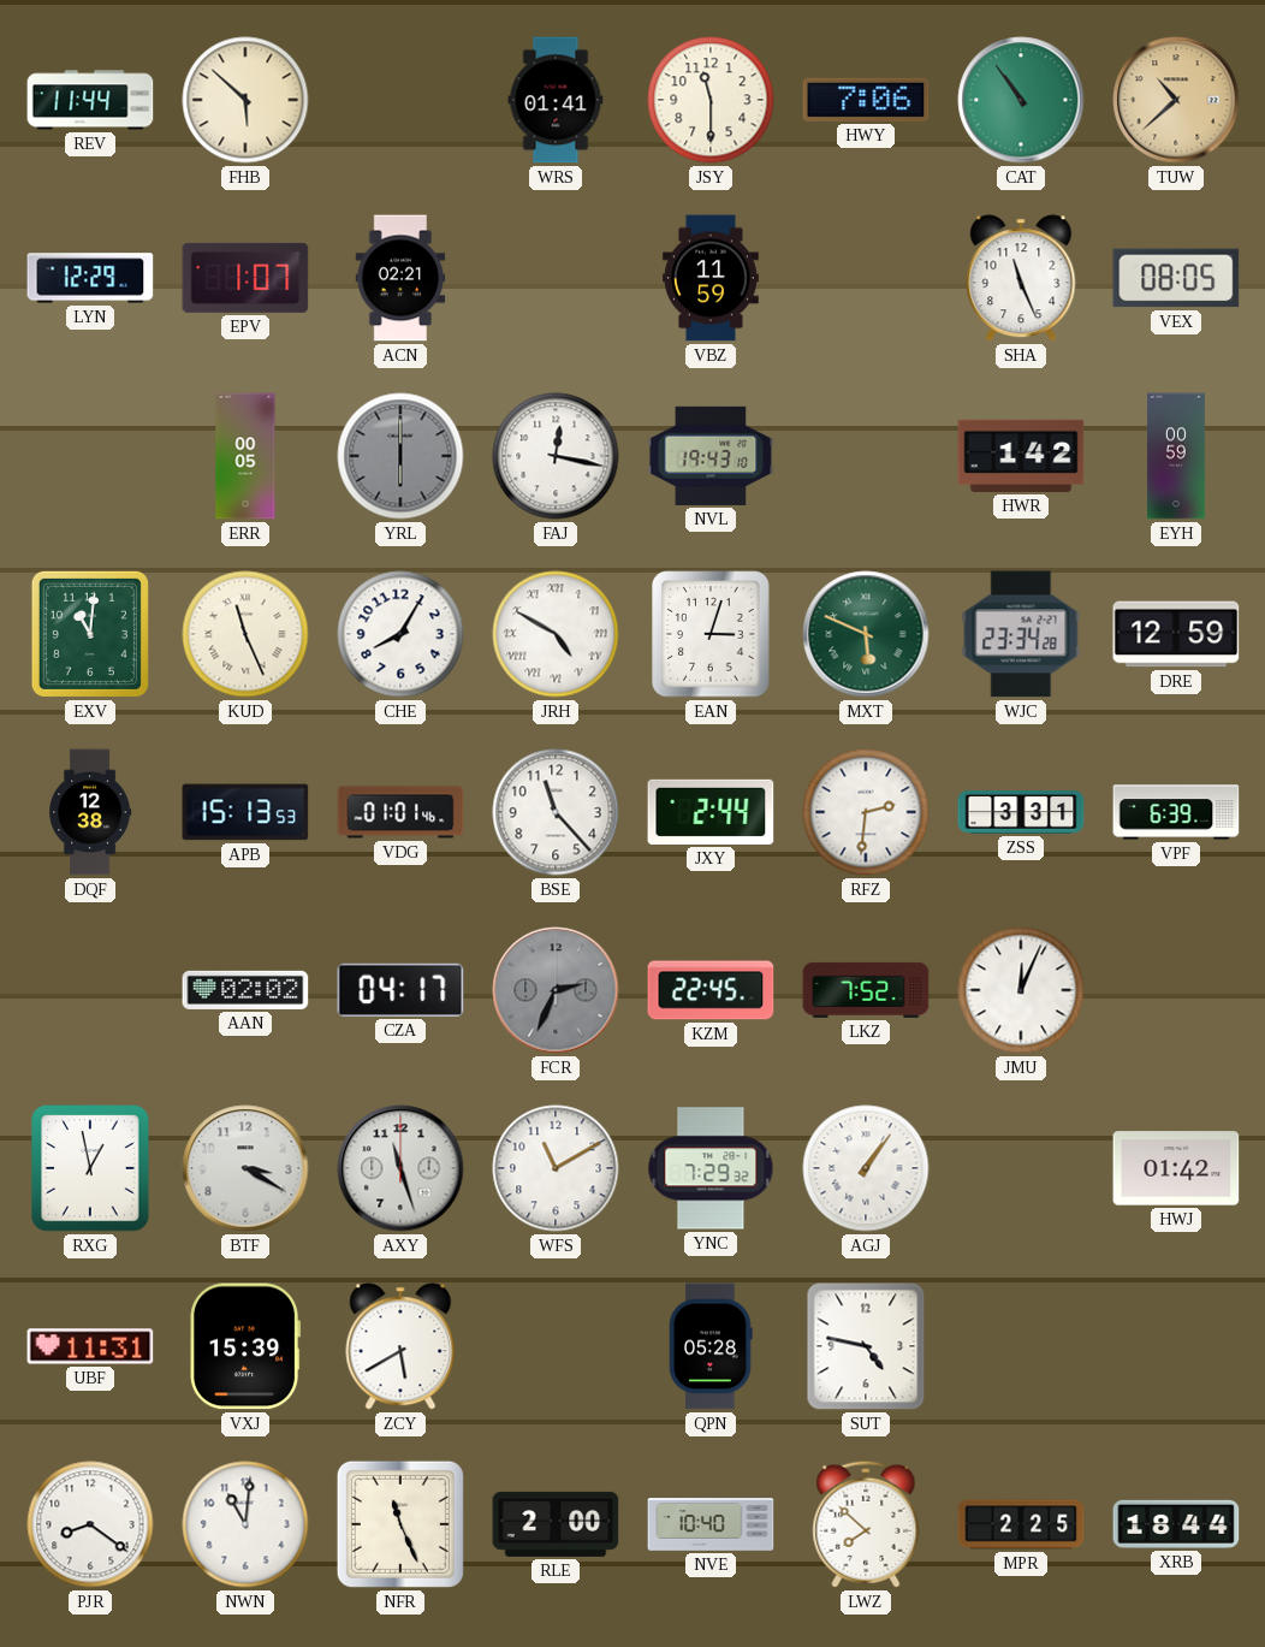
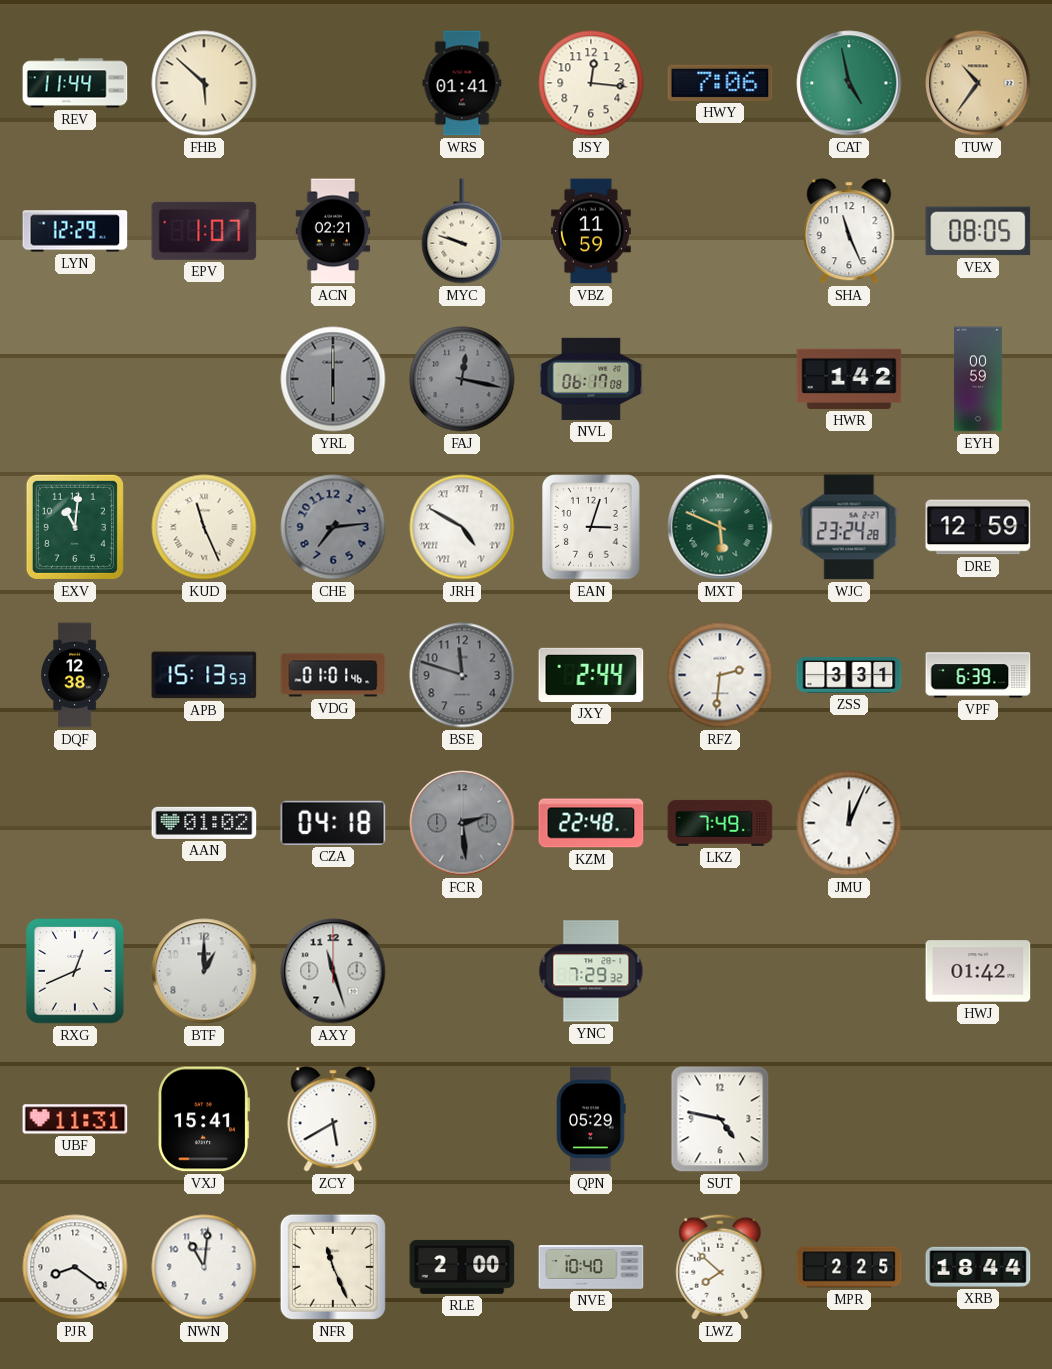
JSY: 11:30 -> 12:16
CAT: 10:54 -> 4:58
TUW: 10:38 -> 10:36
MYC: none -> 9:48
ERR: 00:05 -> none
FAJ dial: white -> grey
NVL: 19:43 -> 06:17
CHE: 8:05 -> 7:14
CHE dial: white -> grey
WJC: 23:34 -> 23:24
BSE: 11:23 -> 11:48
BSE dial: white -> grey
AAN: 02:02 -> 01:02
CZA: 04:17 -> 04:18
FCR: 2:34 -> 2:29
KZM: 22:45 -> 22:48
LKZ: 7:52 -> 7:49
RXG: 12:58 -> 12:41
BTF: 3:20 -> 1:00
WFS: 11:10 -> none
AGJ: 1:06 -> none
VXJ: 15:39 -> 15:41
QPN: 05:28 -> 05:29
